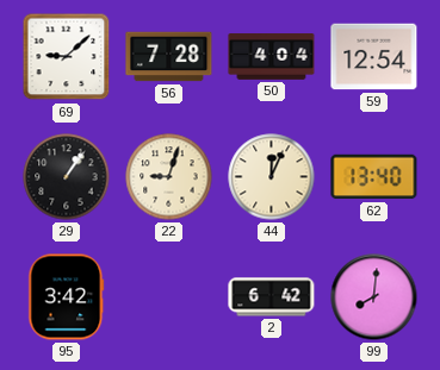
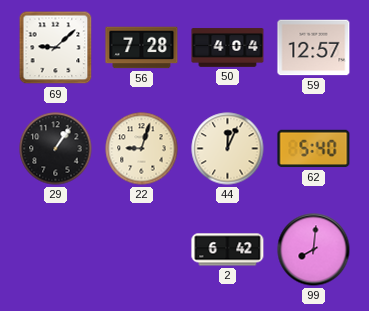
59: 12:54 -> 12:57
62: 13:40 -> 5:40
95: 3:42 -> none
